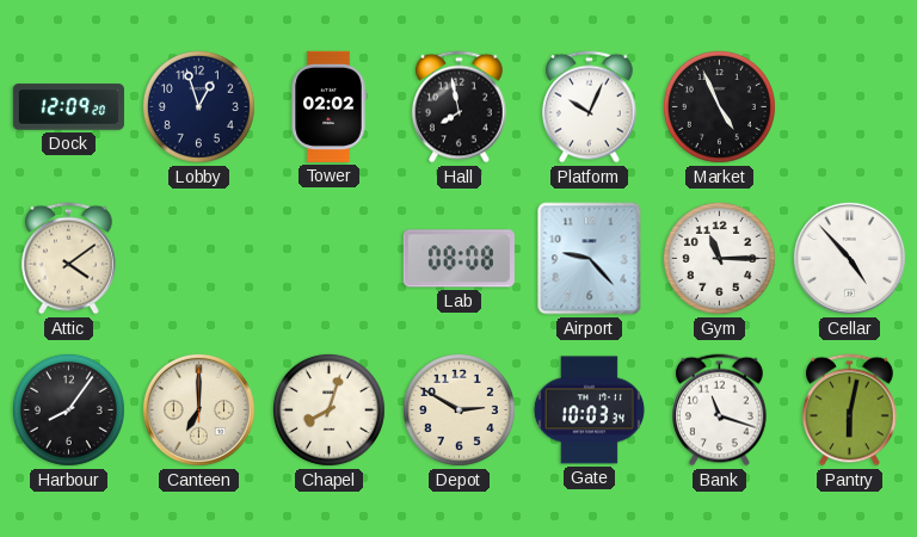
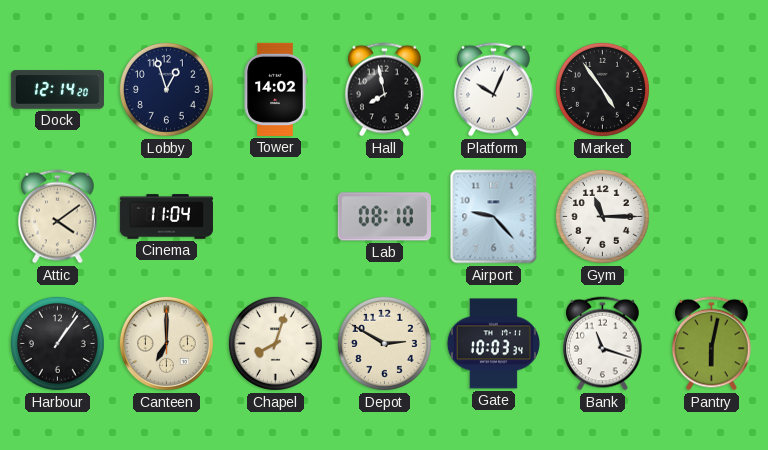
Dock: 12:09 -> 12:14
Tower: 02:02 -> 14:02
Market: 4:56 -> 4:54
Cinema: none -> 11:04
Lab: 08:08 -> 08:10
Cellar: 4:53 -> none
Harbour: 8:06 -> 1:06
